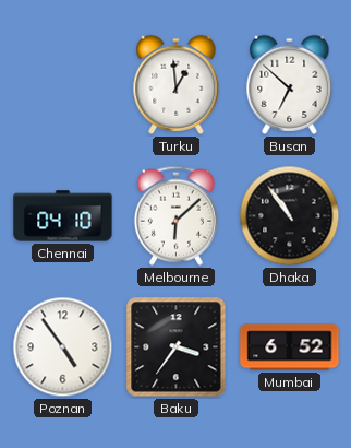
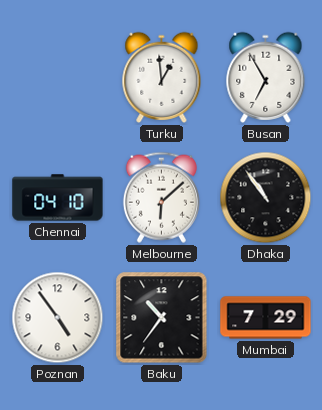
Busan: 6:52 -> 6:55
Baku: 3:36 -> 10:36
Mumbai: 6:52 -> 7:29
